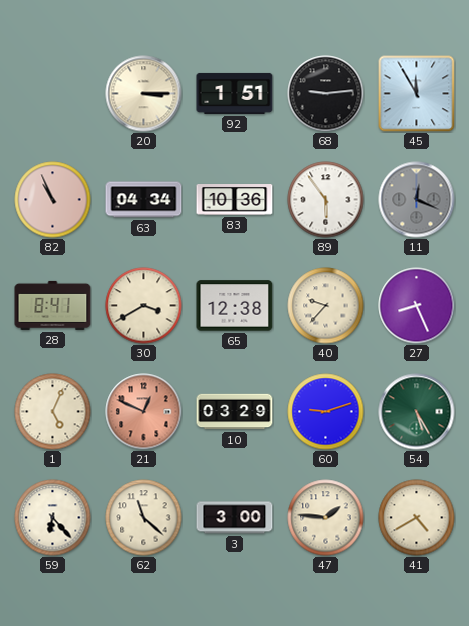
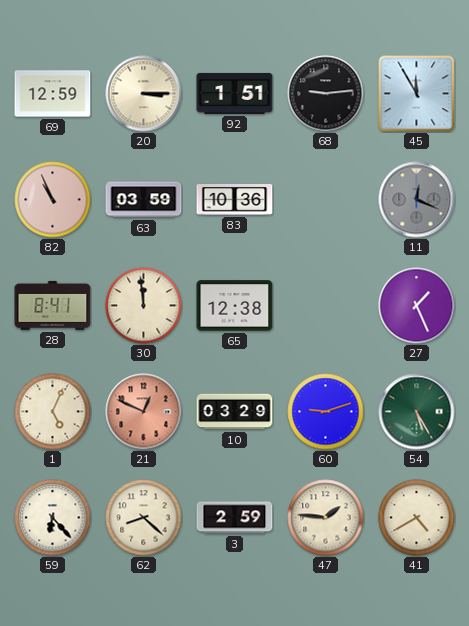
69: none -> 12:59
63: 04:34 -> 03:59
89: 5:54 -> none
30: 3:40 -> 11:59
40: 9:37 -> none
27: 8:26 -> 1:26
62: 11:22 -> 8:22
3: 3:00 -> 2:59
